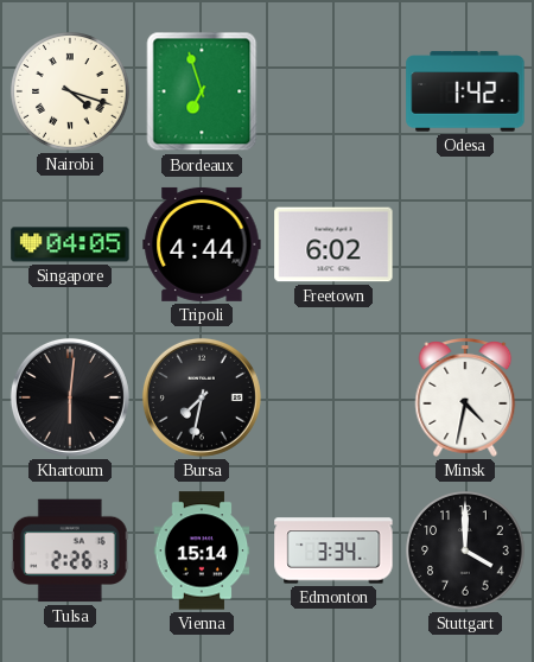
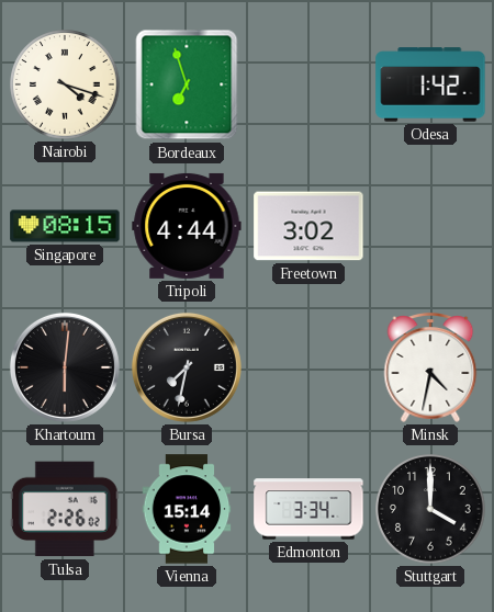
Singapore: 04:05 -> 08:15
Freetown: 6:02 -> 3:02
Tulsa: 2:26:13 -> 2:26:02
